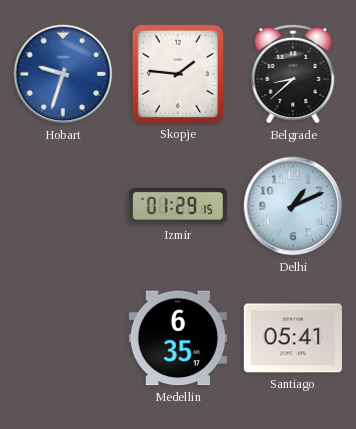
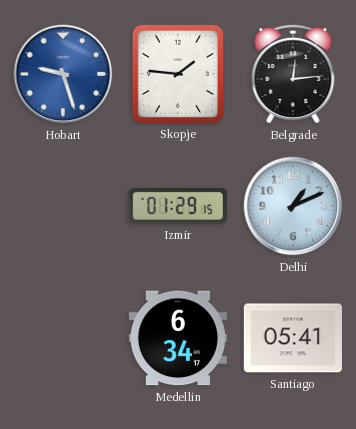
Hobart: 9:33 -> 9:27
Belgrade: 8:38 -> 12:14
Medellin: 6:35 -> 6:34
